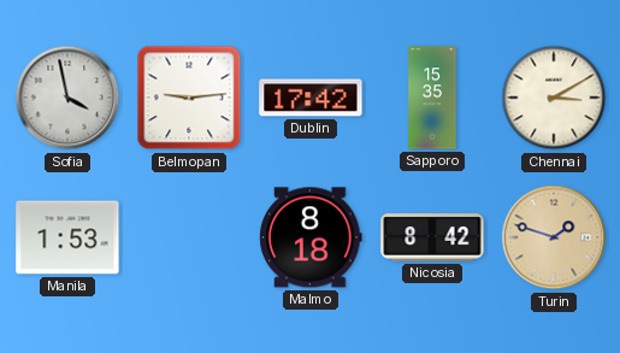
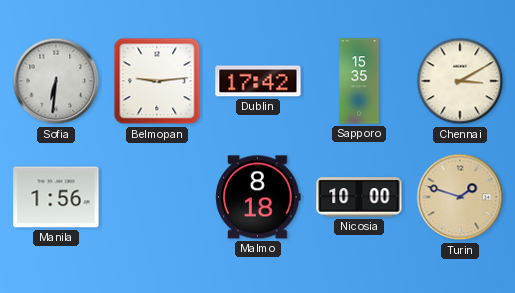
Sofia: 3:58 -> 6:31
Manila: 1:53 -> 1:56
Nicosia: 8:42 -> 10:00
